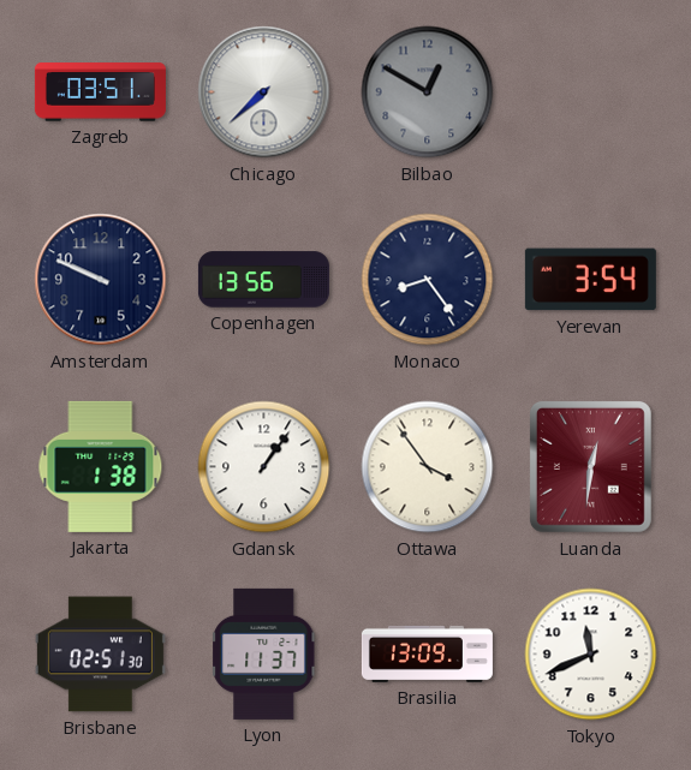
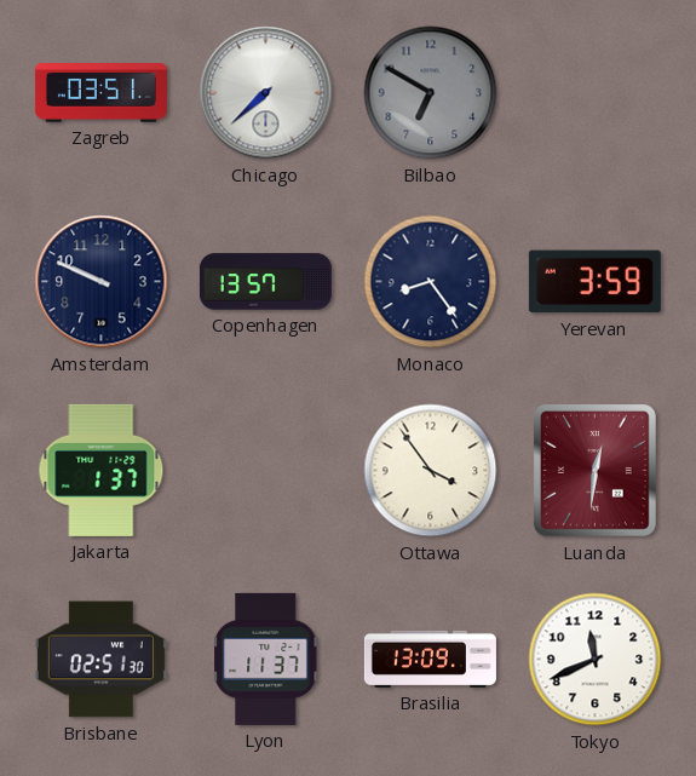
Bilbao: 12:50 -> 6:50
Copenhagen: 13:56 -> 13:57
Yerevan: 3:54 -> 3:59
Jakarta: 1:38 -> 1:37
Gdansk: 1:06 -> none
